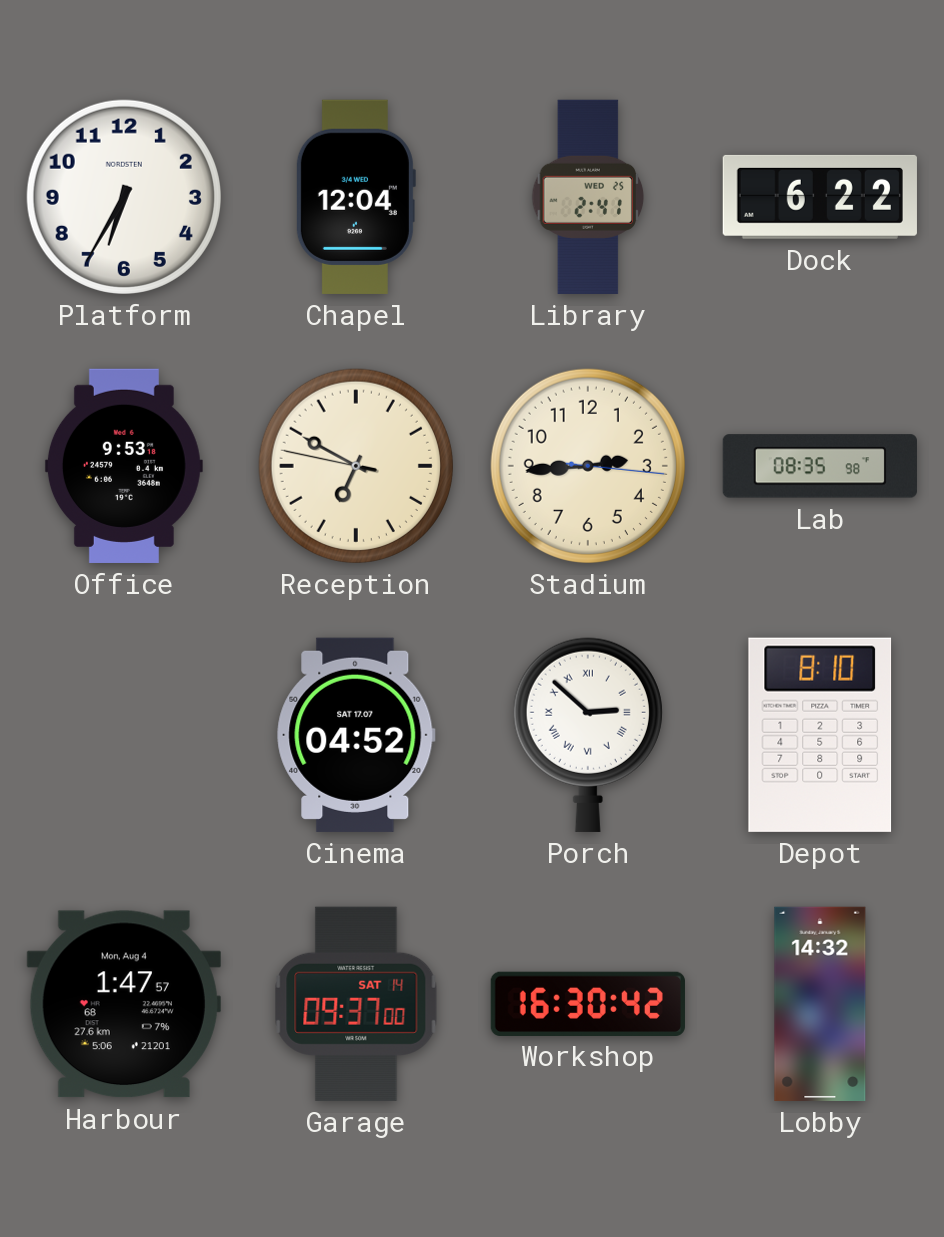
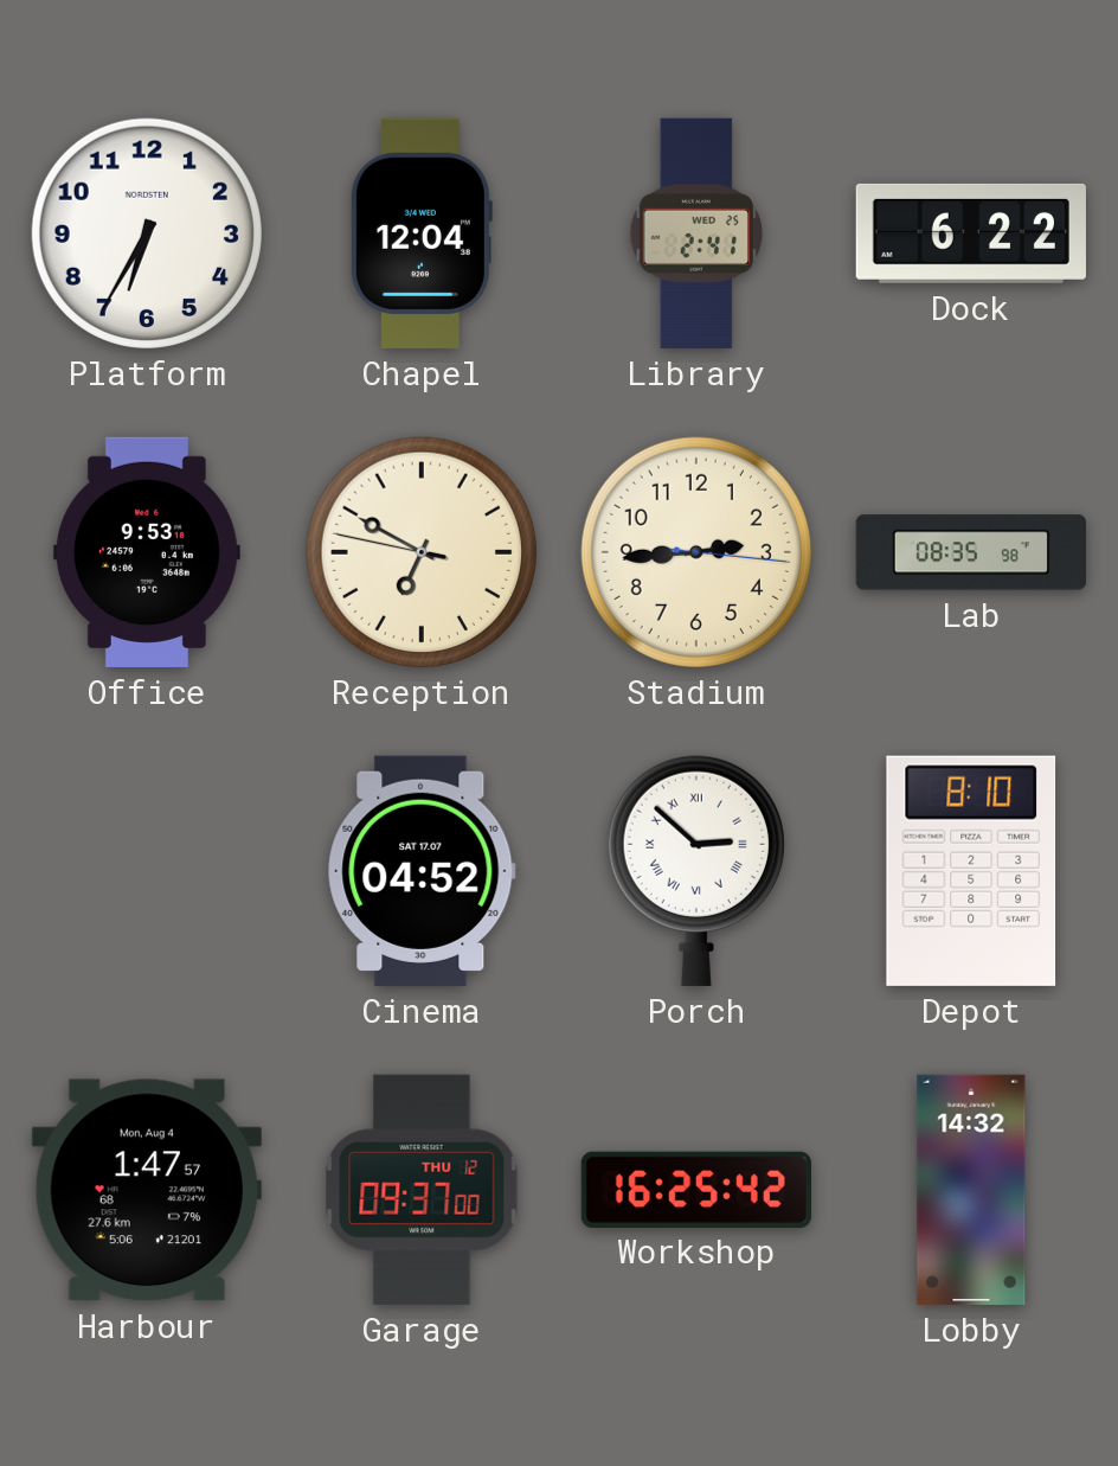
Garage date: SAT 14 -> THU 12
Workshop: 16:30 -> 16:25
